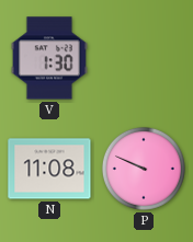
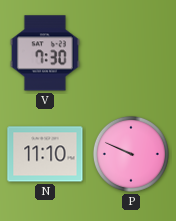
V: 1:30 -> 7:30
N: 11:08 -> 11:10
